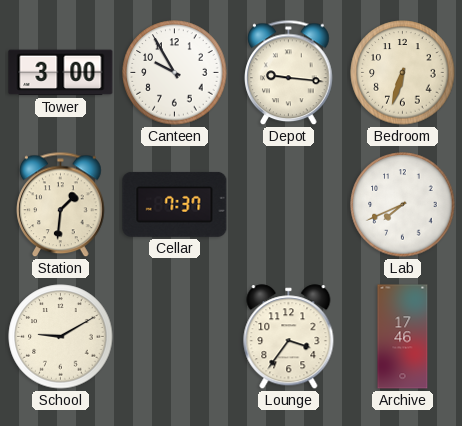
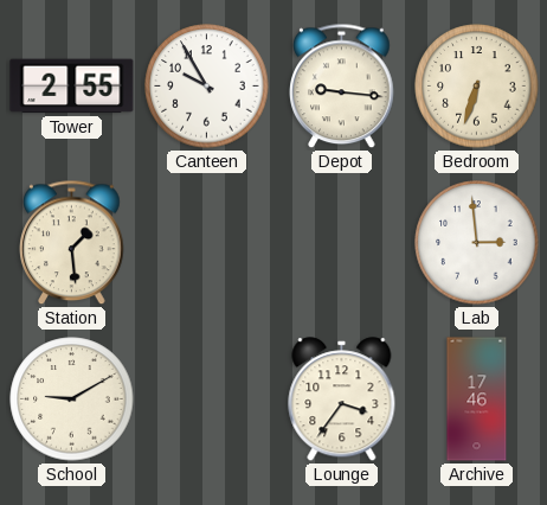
Tower: 3:00 -> 2:55
Station: 1:31 -> 1:29
Cellar: 7:37 -> none
Lab: 7:41 -> 2:59
